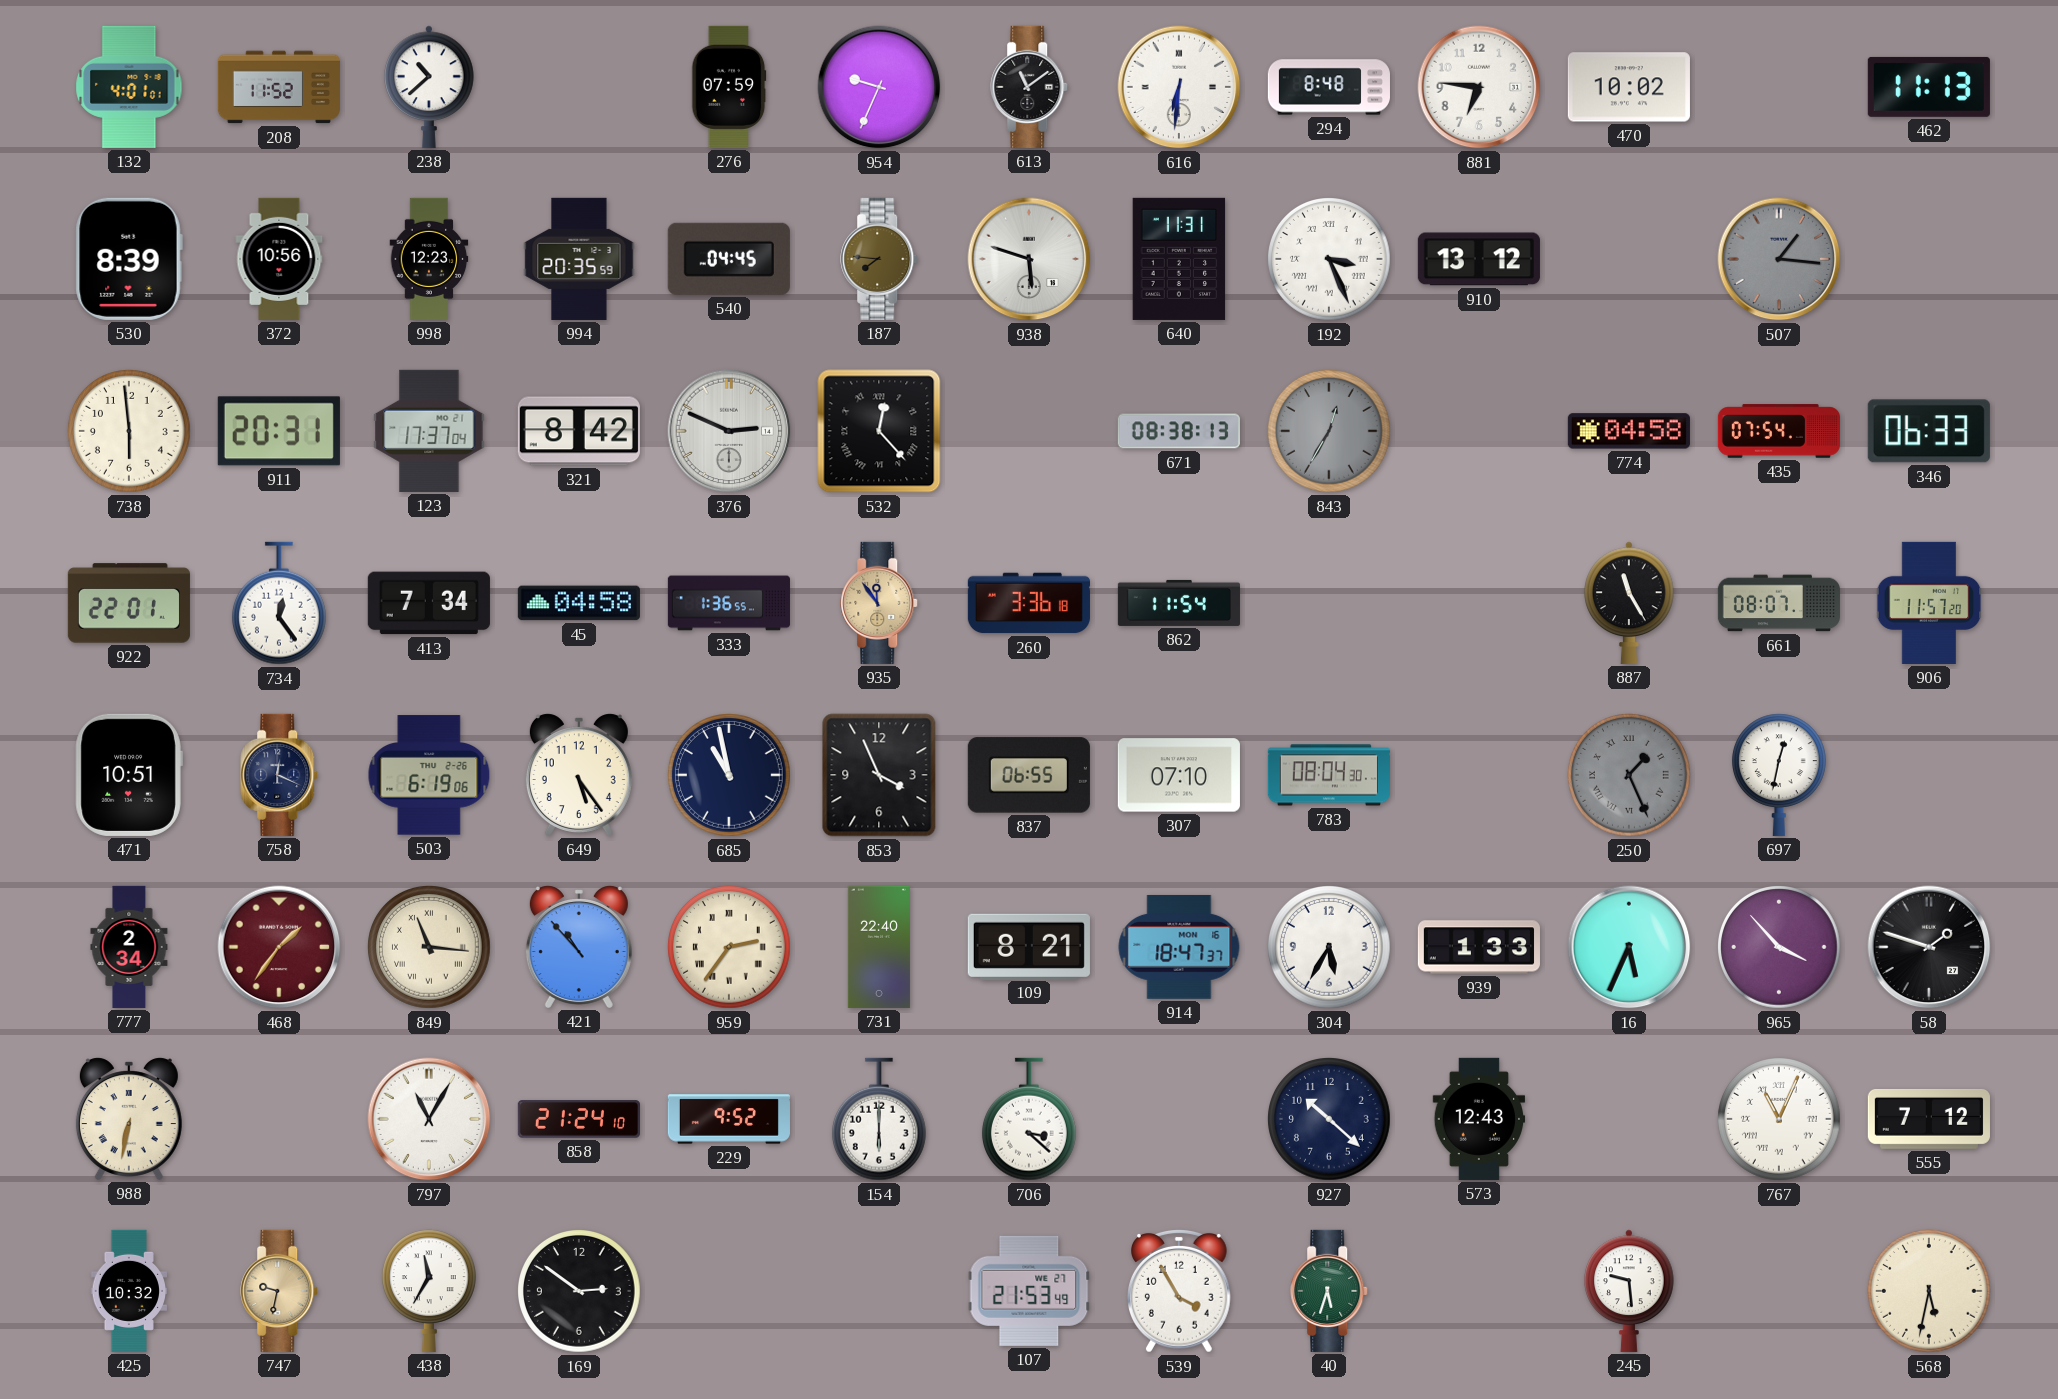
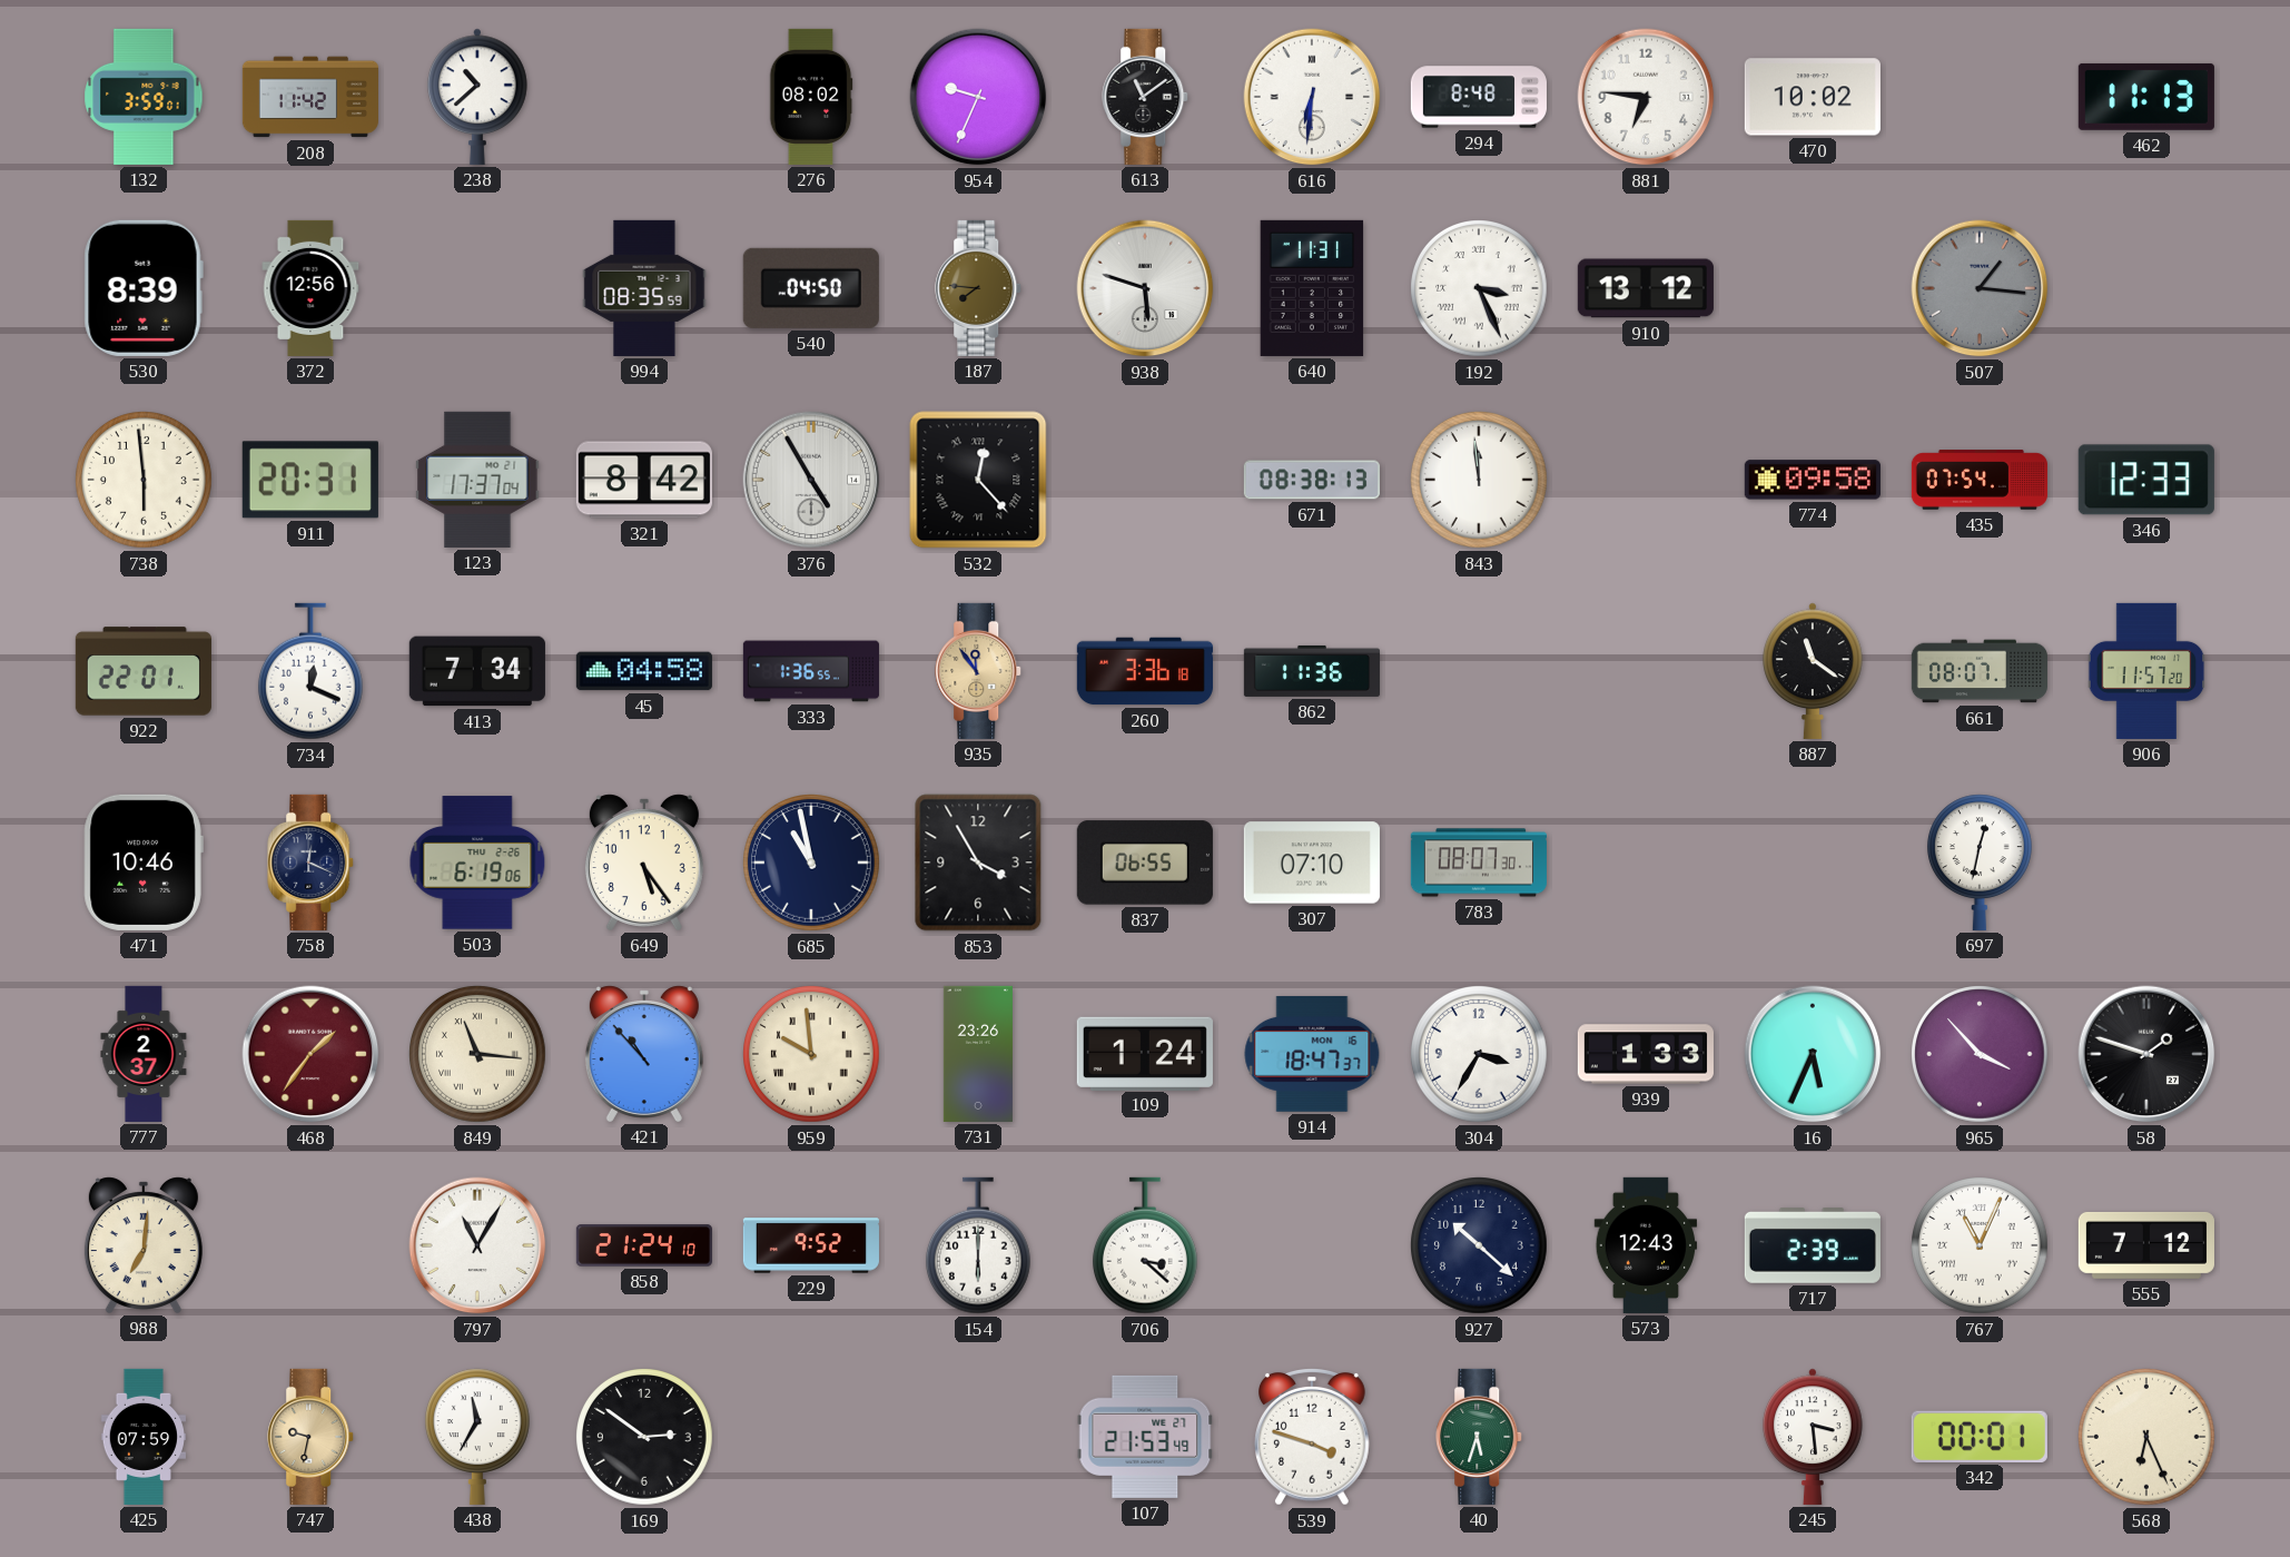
132: 4:01 -> 3:59
208: 11:52 -> 11:42
276: 07:59 -> 08:02
372: 10:56 -> 12:56
998: 12:23 -> none
994: 20:35 -> 08:35
540: 04:45 -> 04:50
376: 2:49 -> 4:55
843: 12:35 -> 11:59
843 dial: grey -> white
774: 04:58 -> 09:58
346: 06:33 -> 12:33
734: 12:24 -> 12:19
862: 11:54 -> 11:36
887: 11:25 -> 11:21
471: 10:51 -> 10:46
853: 3:56 -> 3:55
783: 08:04 -> 08:07
250: 1:26 -> none
777: 2:34 -> 2:37
959: 2:36 -> 9:59
731: 22:40 -> 23:26
109: 8:21 -> 1:24
304: 5:35 -> 3:35
988: 6:32 -> 7:01
717: none -> 2:39
425: 10:32 -> 07:59
539: 3:55 -> 3:48
245: 9:29 -> 3:29
342: none -> 00:01
568: 5:32 -> 6:26
